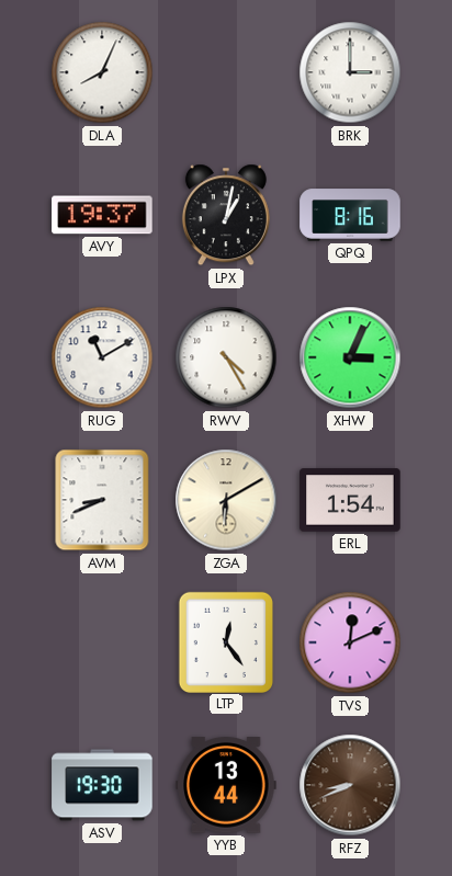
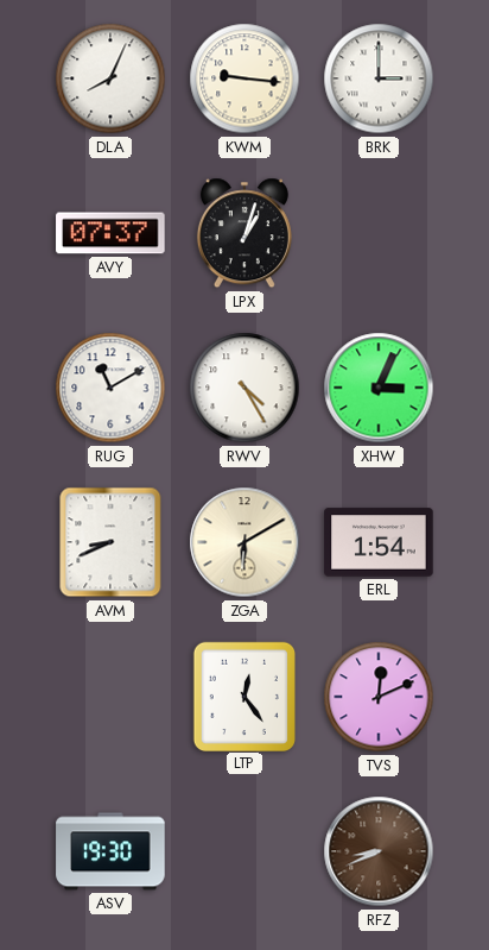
KWM: none -> 9:16
AVY: 19:37 -> 07:37
LPX: 1:02 -> 1:03
QPQ: 8:16 -> none
YYB: 13:44 -> none
